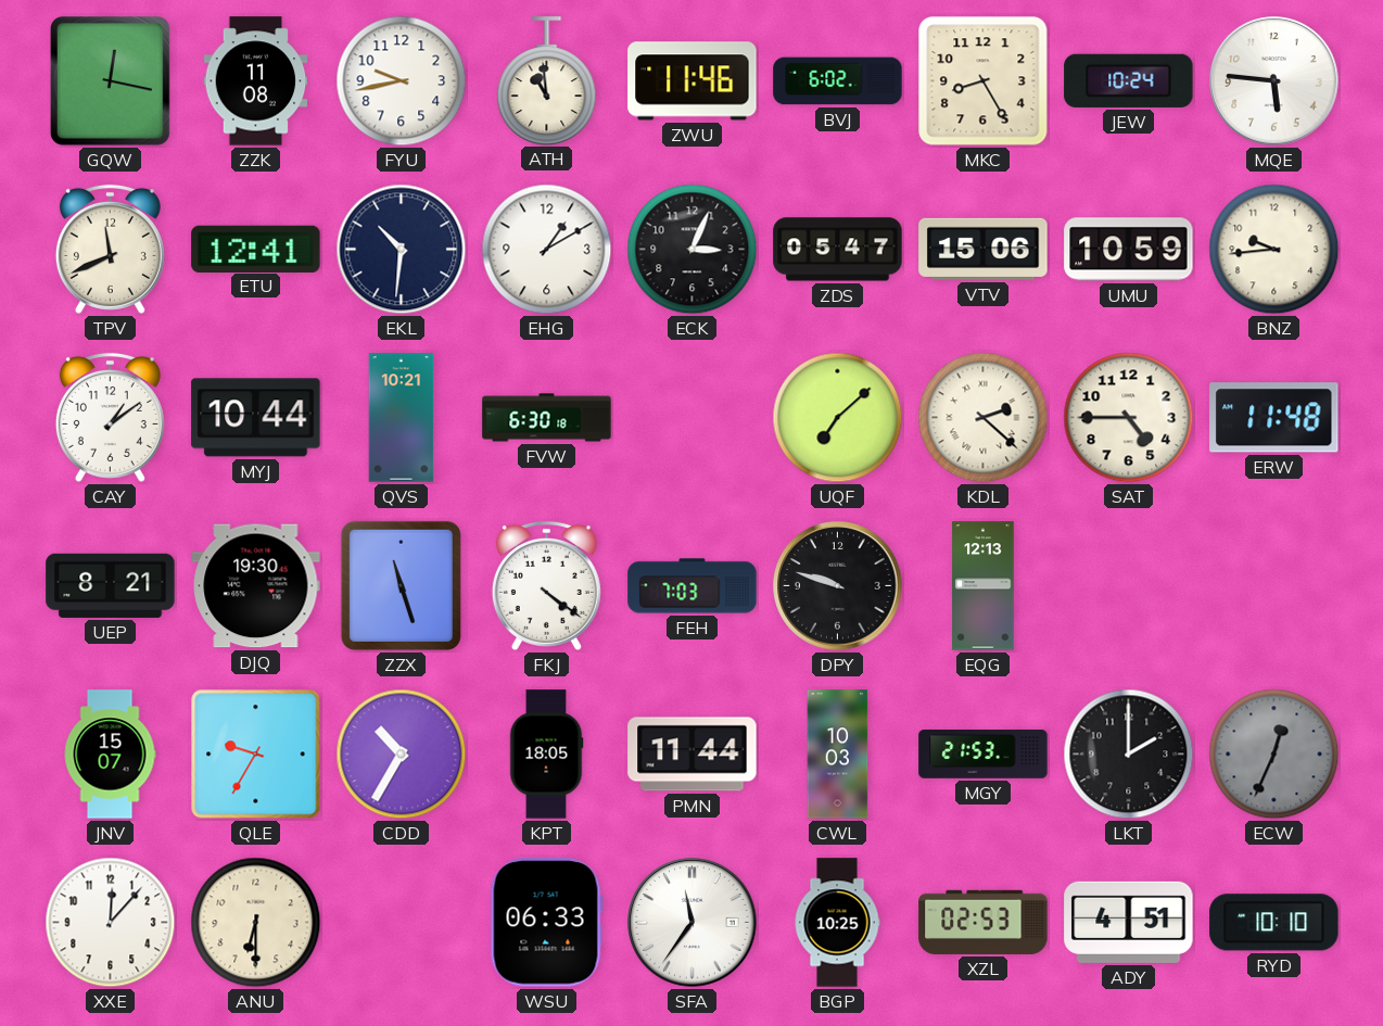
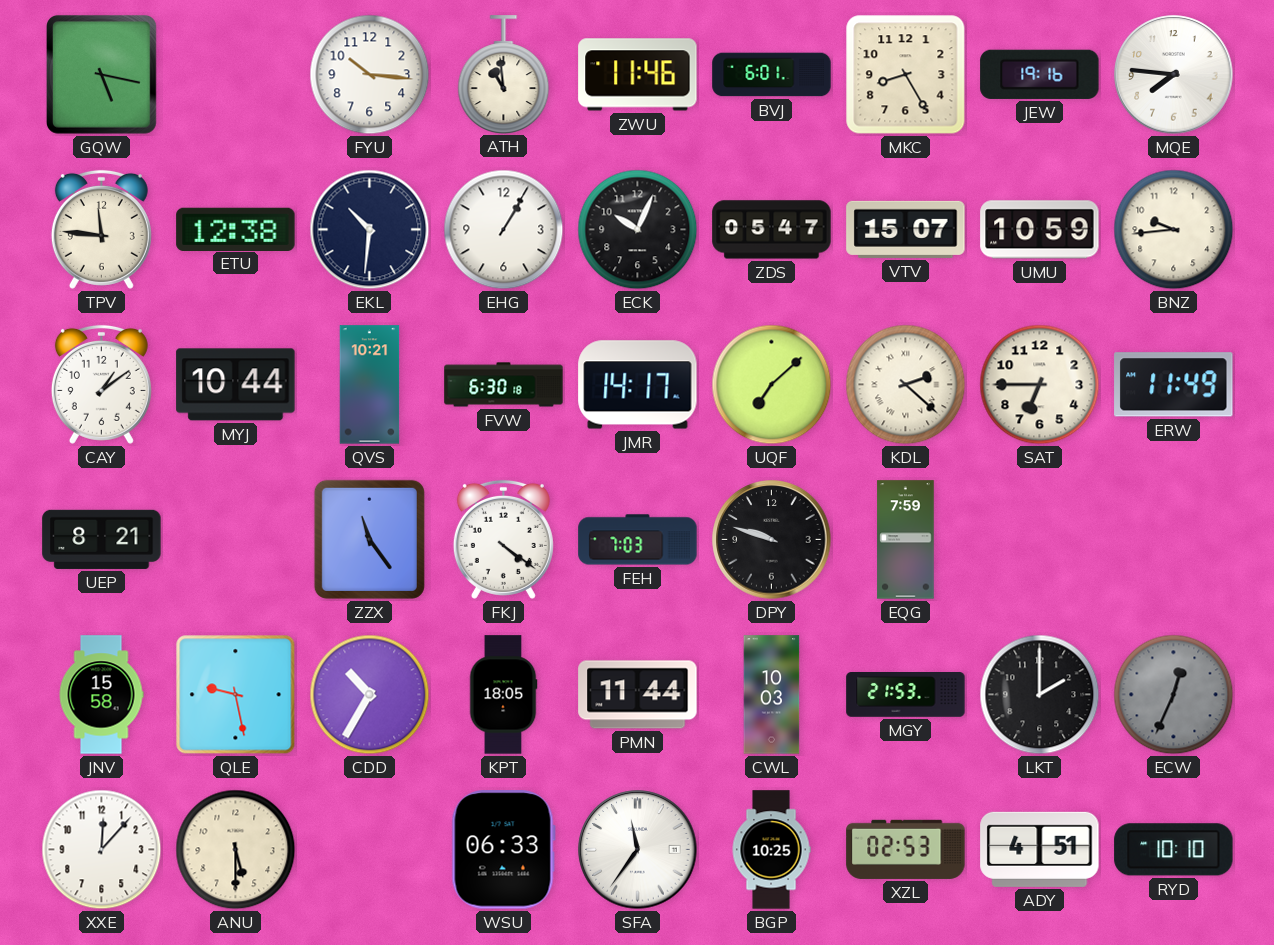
GQW: 12:17 -> 5:17
ZZK: 11:08 -> none
FYU: 9:43 -> 10:16
BVJ: 6:02 -> 6:01
JEW: 10:24 -> 19:16
MQE: 5:46 -> 7:46
TPV: 11:41 -> 11:46
ETU: 12:41 -> 12:38
EHG: 1:10 -> 1:05
ECK: 3:04 -> 10:04
VTV: 15:06 -> 15:07
JMR: none -> 14:17
SAT: 4:45 -> 6:45
ERW: 11:48 -> 11:49
DJQ: 19:30 -> none
ZZX: 11:27 -> 11:24
EQG: 12:13 -> 7:59
JNV: 15:07 -> 15:58
QLE: 9:35 -> 9:28
ANU: 6:30 -> 5:30
